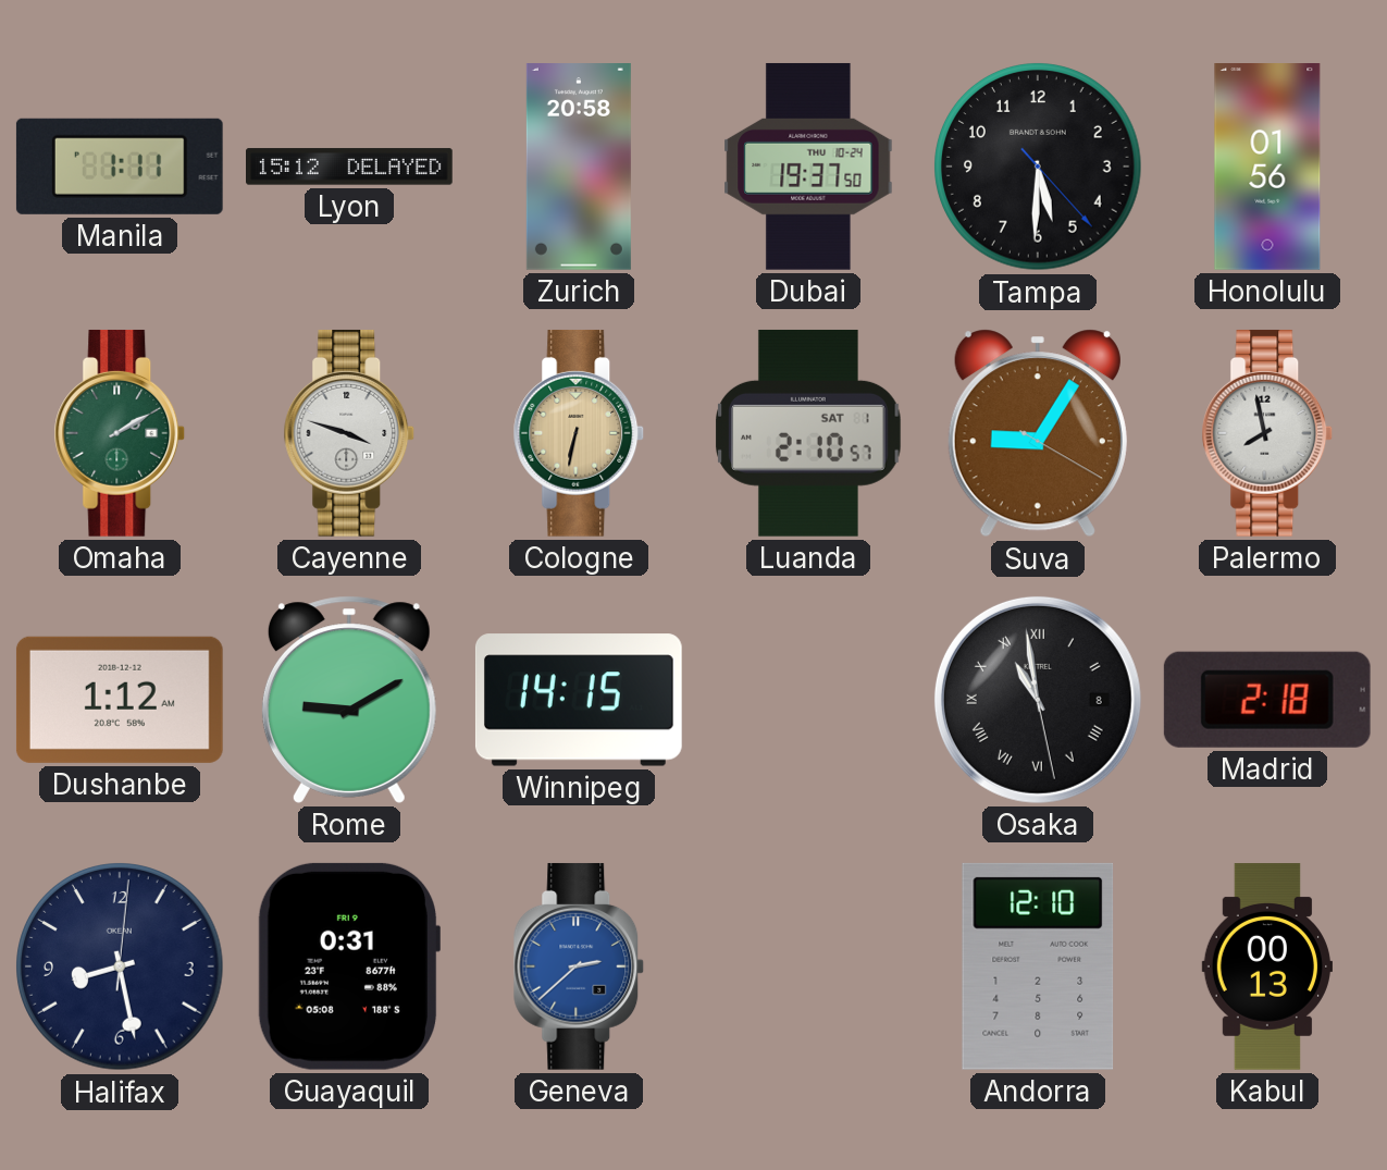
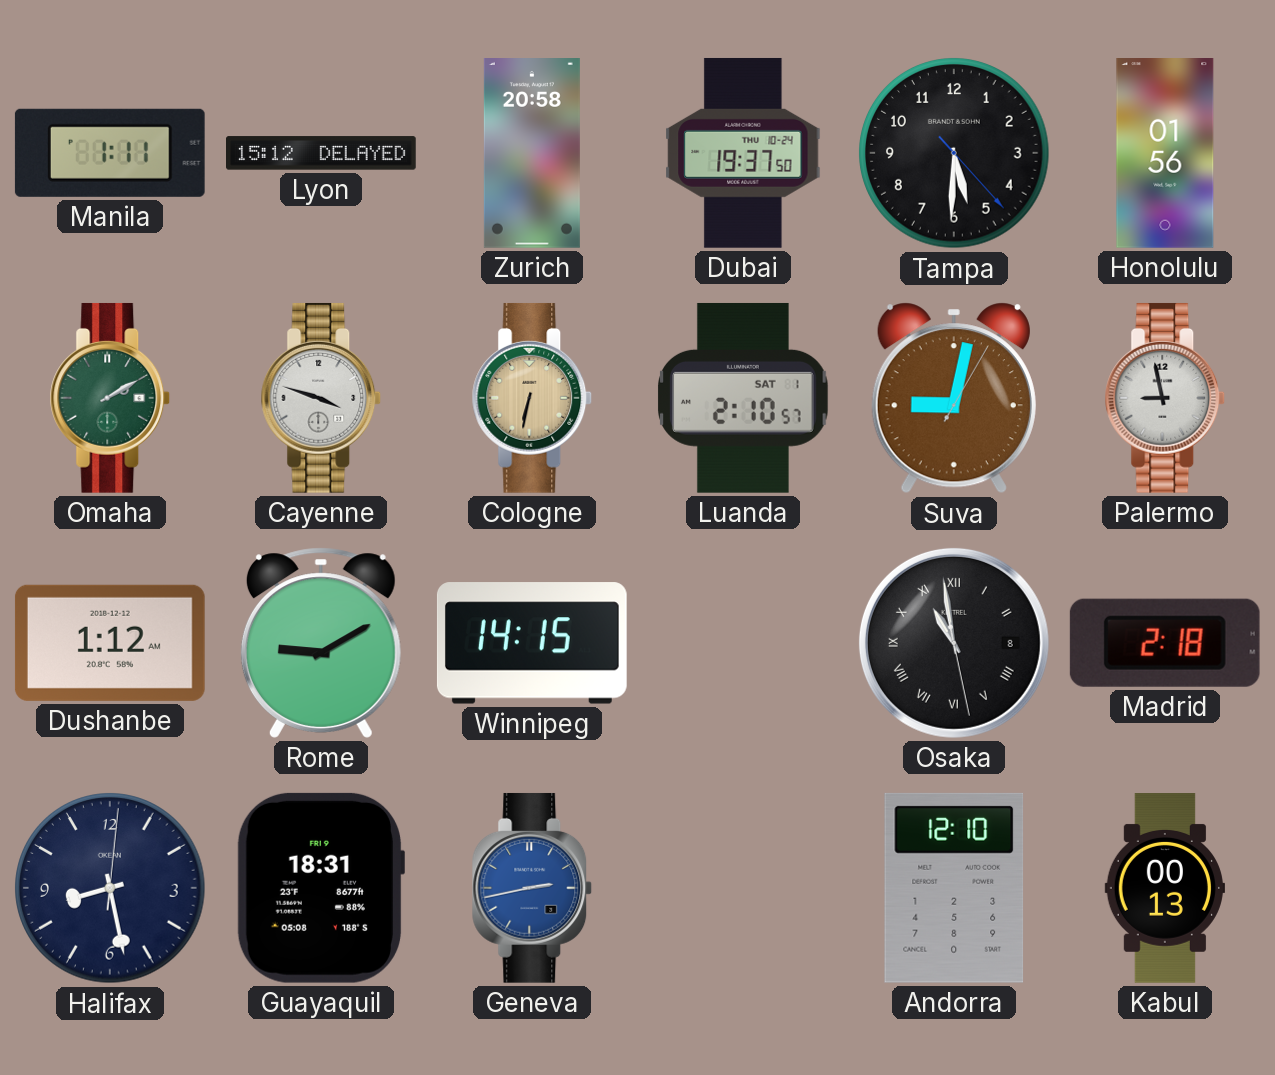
Suva: 9:05 -> 9:02
Palermo: 7:58 -> 8:58
Guayaquil: 0:31 -> 18:31
Geneva: 2:38 -> 2:43
